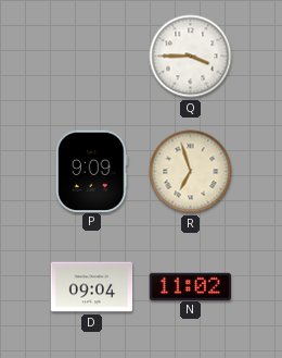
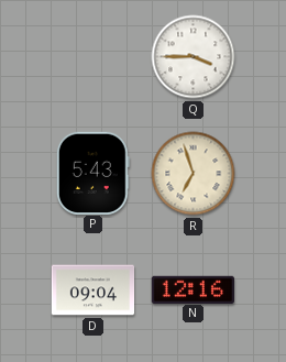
P: 9:09 -> 5:43
N: 11:02 -> 12:16
